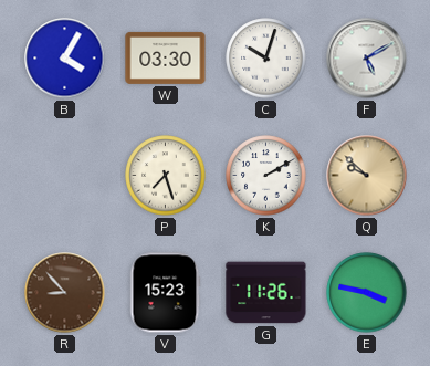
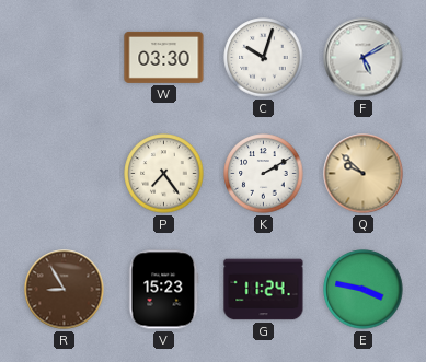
B: 4:05 -> none
P: 7:27 -> 7:24
R: 8:53 -> 8:55
G: 11:26 -> 11:24
